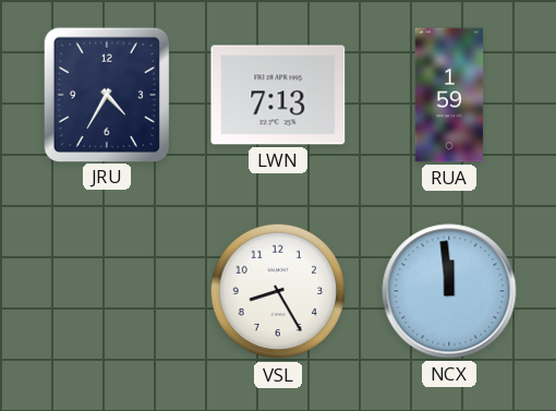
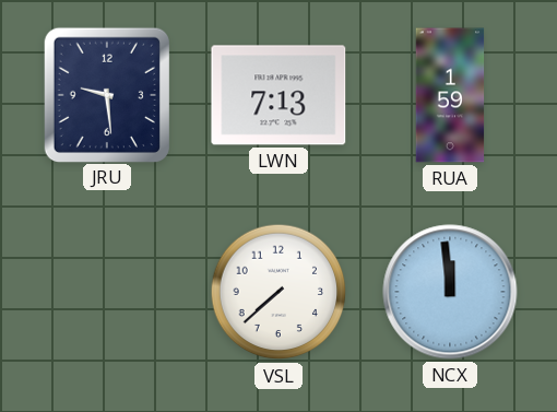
JRU: 4:35 -> 9:29
VSL: 8:25 -> 7:38
